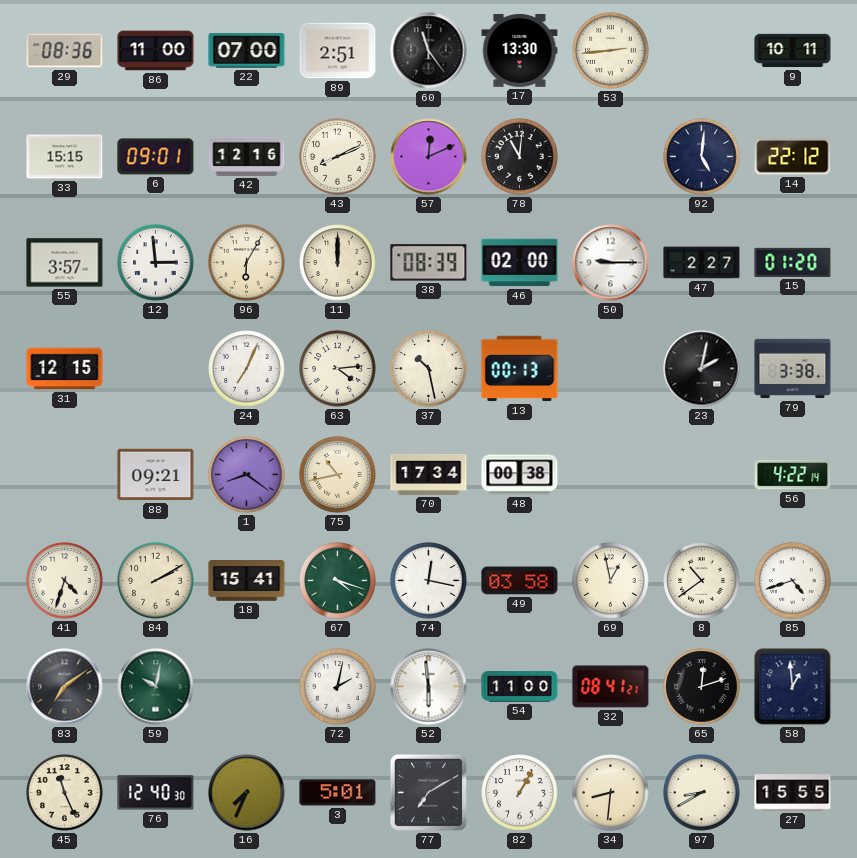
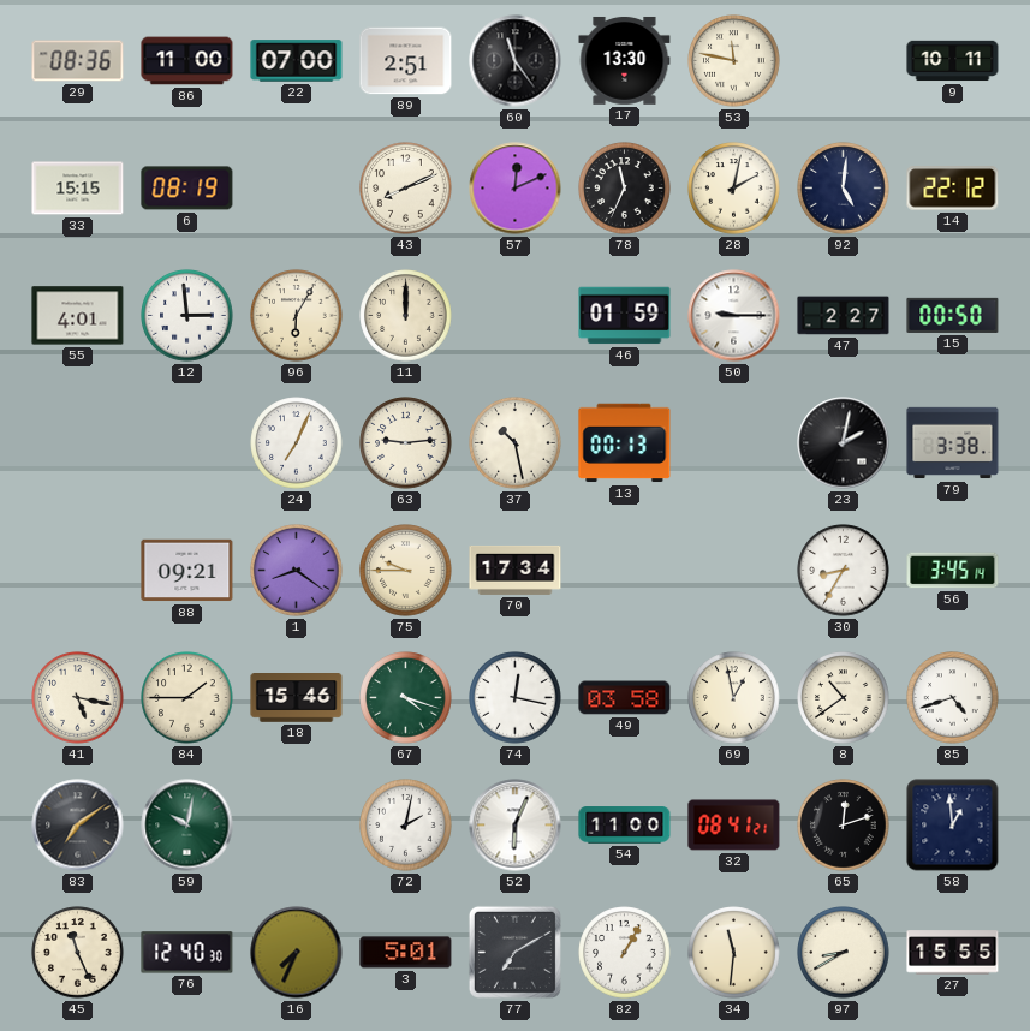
53: 2:44 -> 11:47
6: 09:01 -> 08:19
42: 12:16 -> none
78: 11:01 -> 11:34
28: none -> 2:02
55: 3:57 -> 4:01
38: 08:39 -> none
46: 02:00 -> 01:59
15: 01:20 -> 00:50
31: 12:15 -> none
63: 4:14 -> 9:14
75: 10:43 -> 9:45
48: 00:38 -> none
30: none -> 8:35
56: 4:22 -> 3:45
41: 4:33 -> 5:17
84: 2:10 -> 1:45
18: 15:41 -> 15:46
52: 5:59 -> 6:04
34: 8:31 -> 11:31
